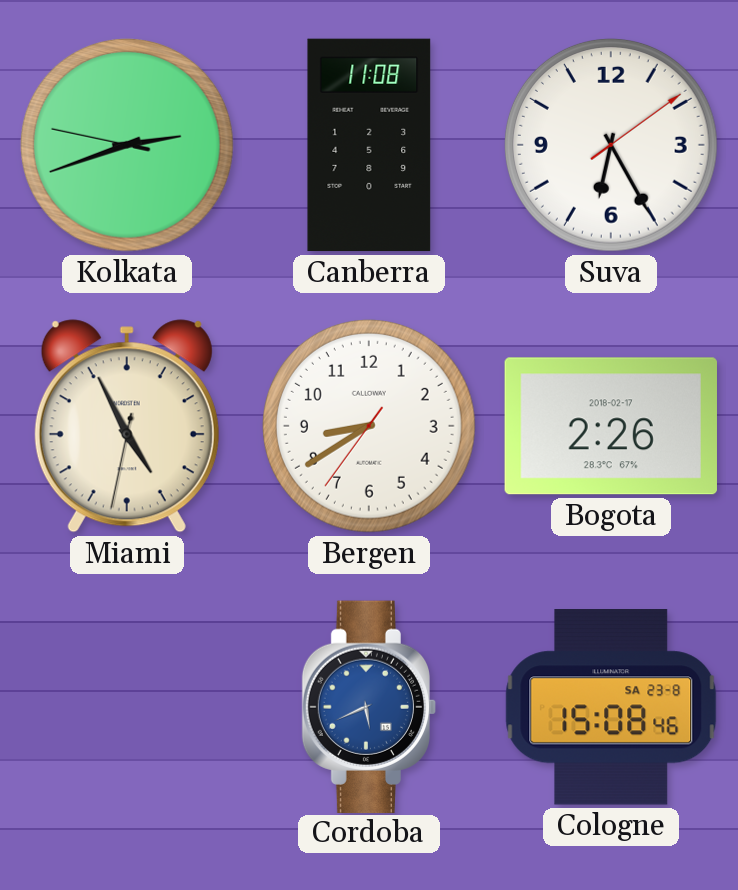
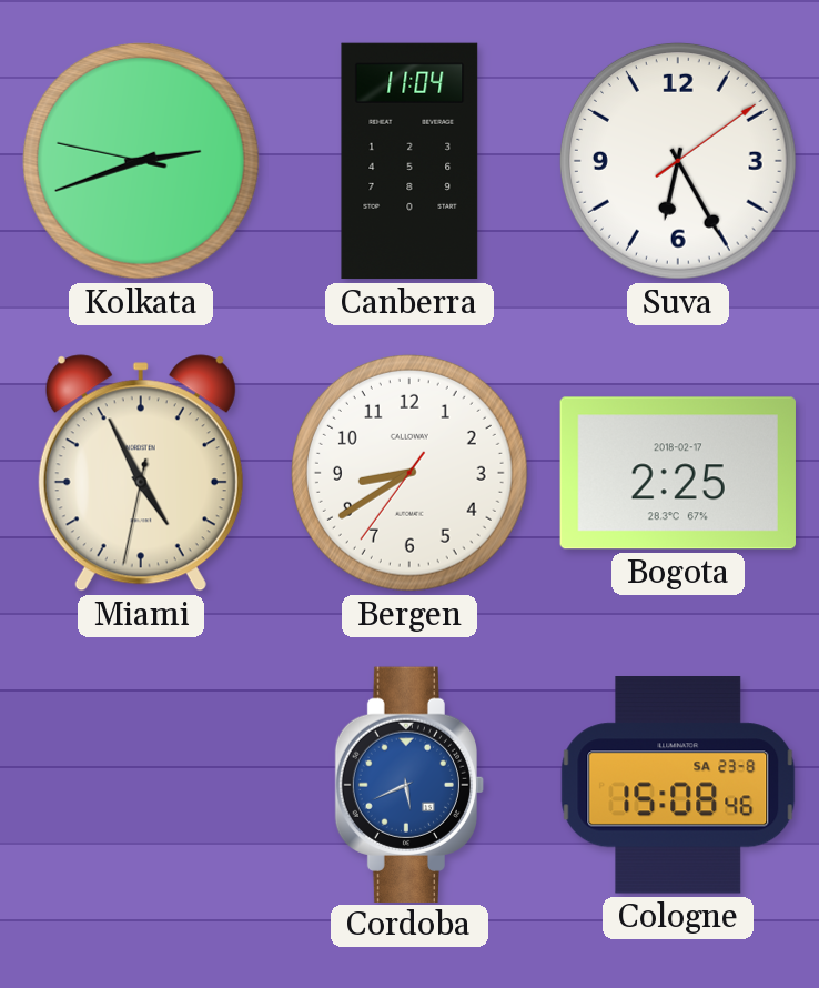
Canberra: 11:08 -> 11:04
Bogota: 2:26 -> 2:25
